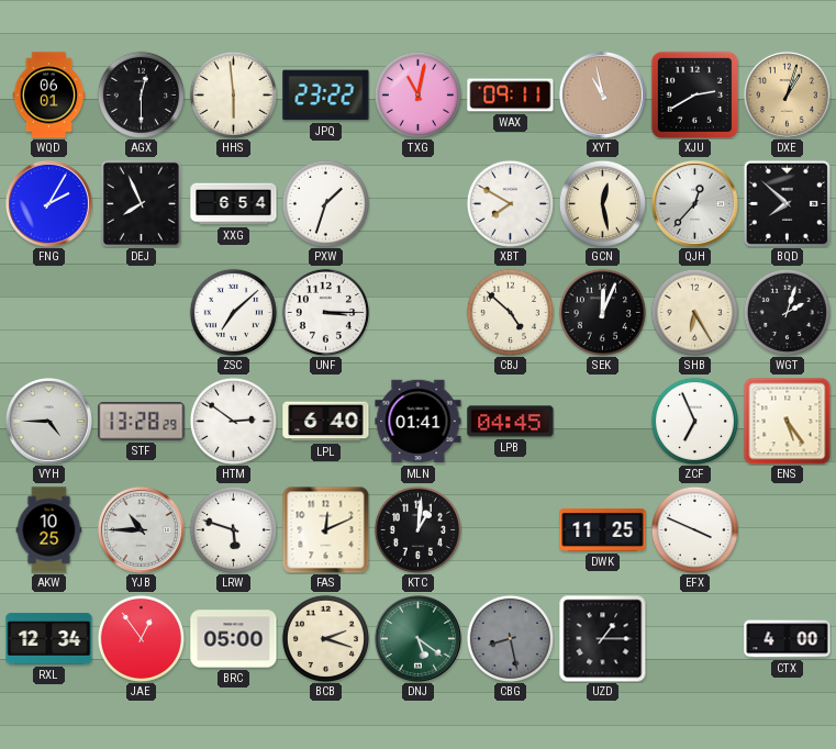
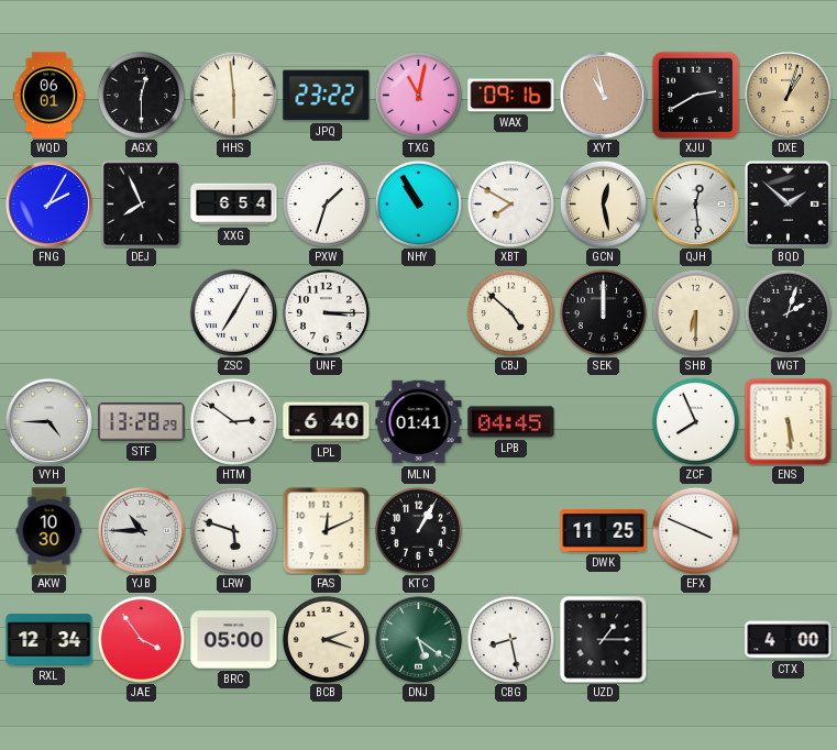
WAX: 09:11 -> 09:16
NHY: none -> 10:55
QJH: 12:37 -> 12:29
BQD: 7:52 -> 1:52
ZSC: 7:08 -> 7:05
SEK: 12:04 -> 12:00
SHB: 6:25 -> 6:30
ZCF: 6:56 -> 7:56
ENS: 5:24 -> 5:29
AKW: 10:25 -> 10:30
KTC: 1:01 -> 1:05
JAE: 12:54 -> 3:54
CBG dial: grey -> white
